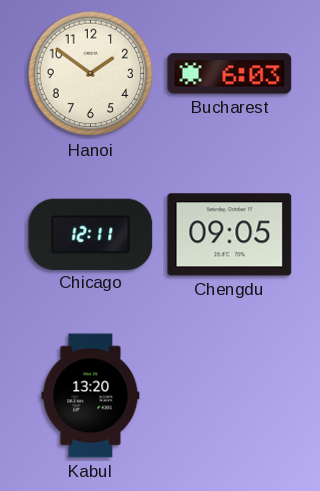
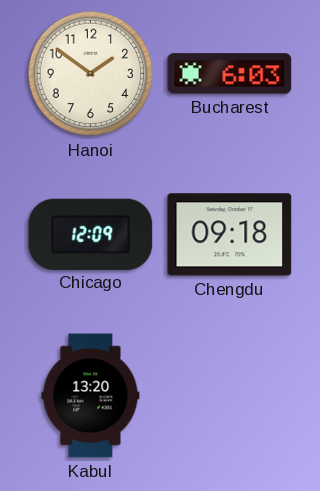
Chicago: 12:11 -> 12:09
Chengdu: 09:05 -> 09:18
